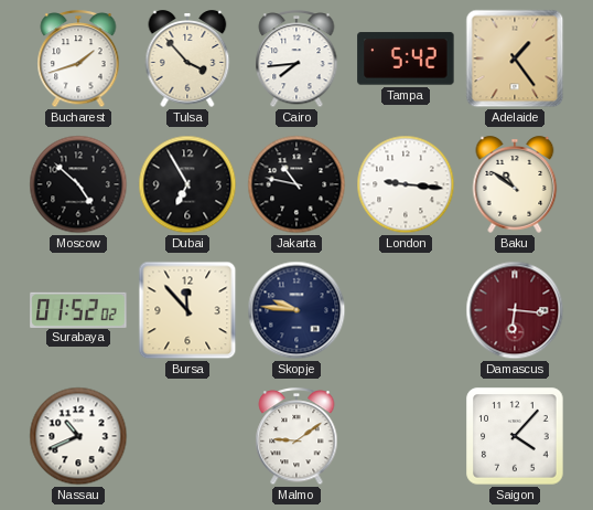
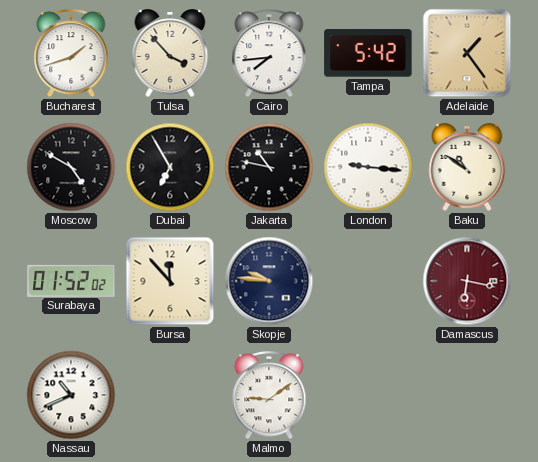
Moscow: 4:52 -> 4:50
Damascus: 6:16 -> 6:17
Saigon: 4:07 -> none
